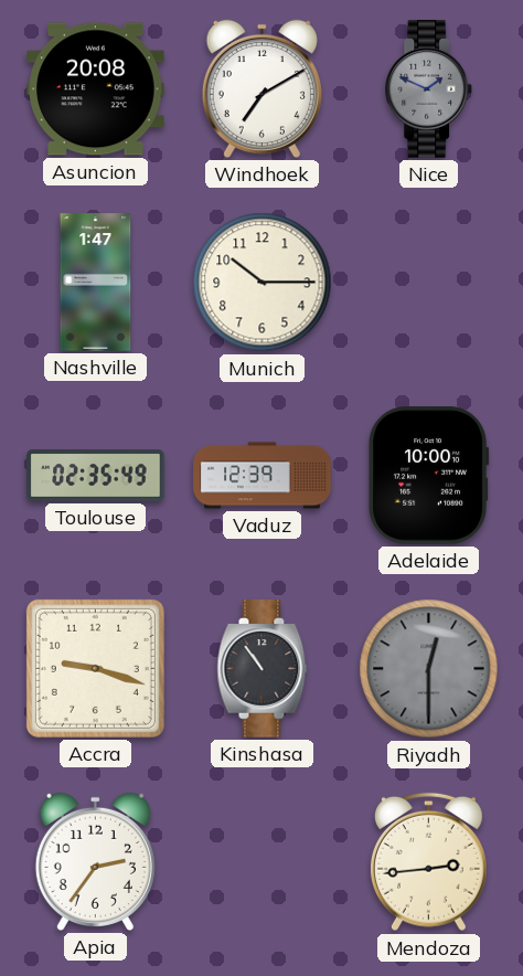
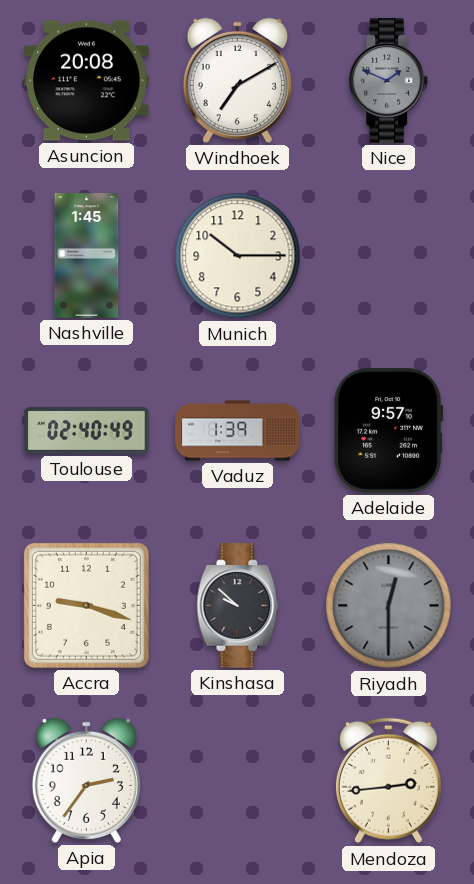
Nashville: 1:47 -> 1:45
Toulouse: 02:35 -> 02:40
Vaduz: 12:39 -> 1:39
Adelaide: 10:00 -> 9:57
Kinshasa: 10:54 -> 9:52
